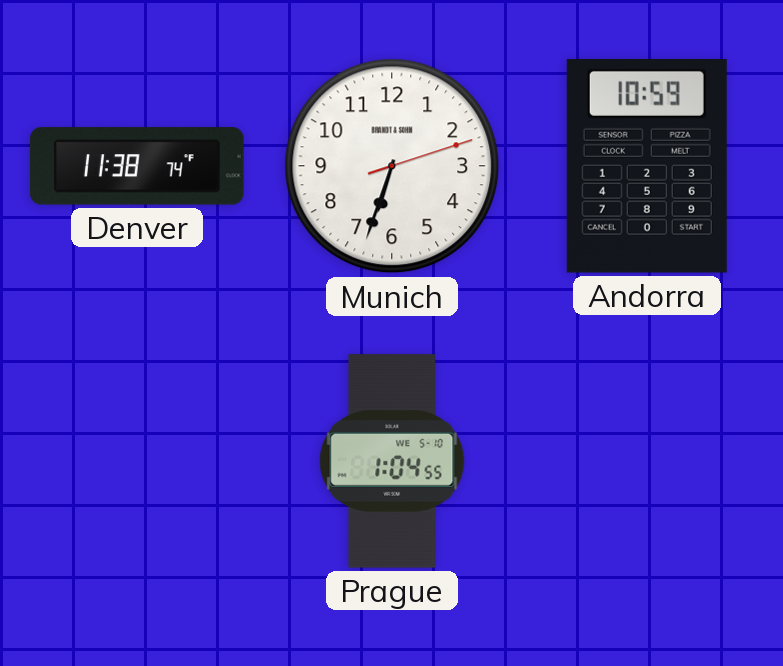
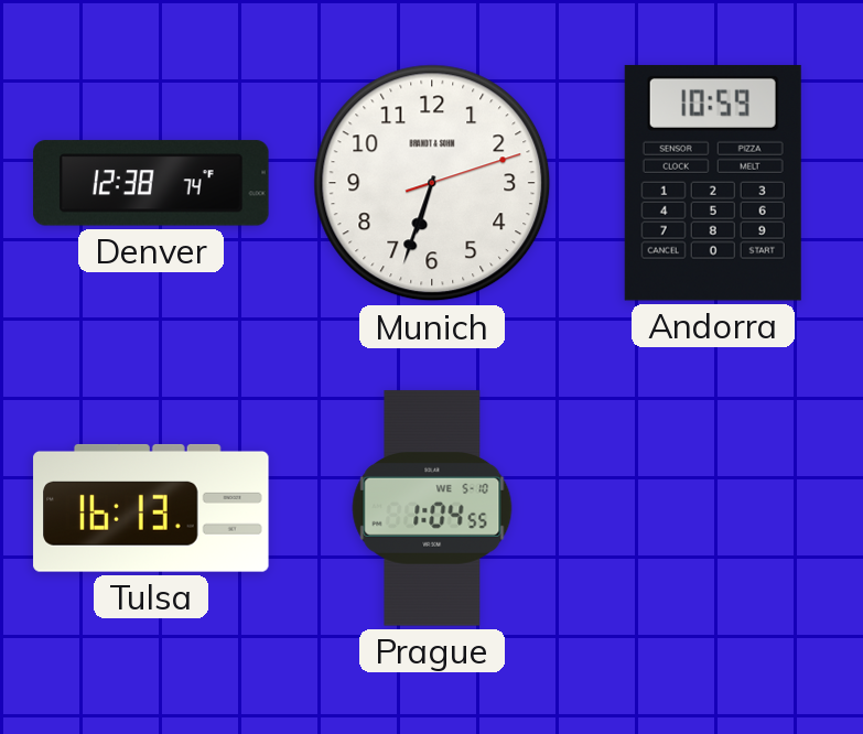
Denver: 11:38 -> 12:38
Tulsa: none -> 16:13
